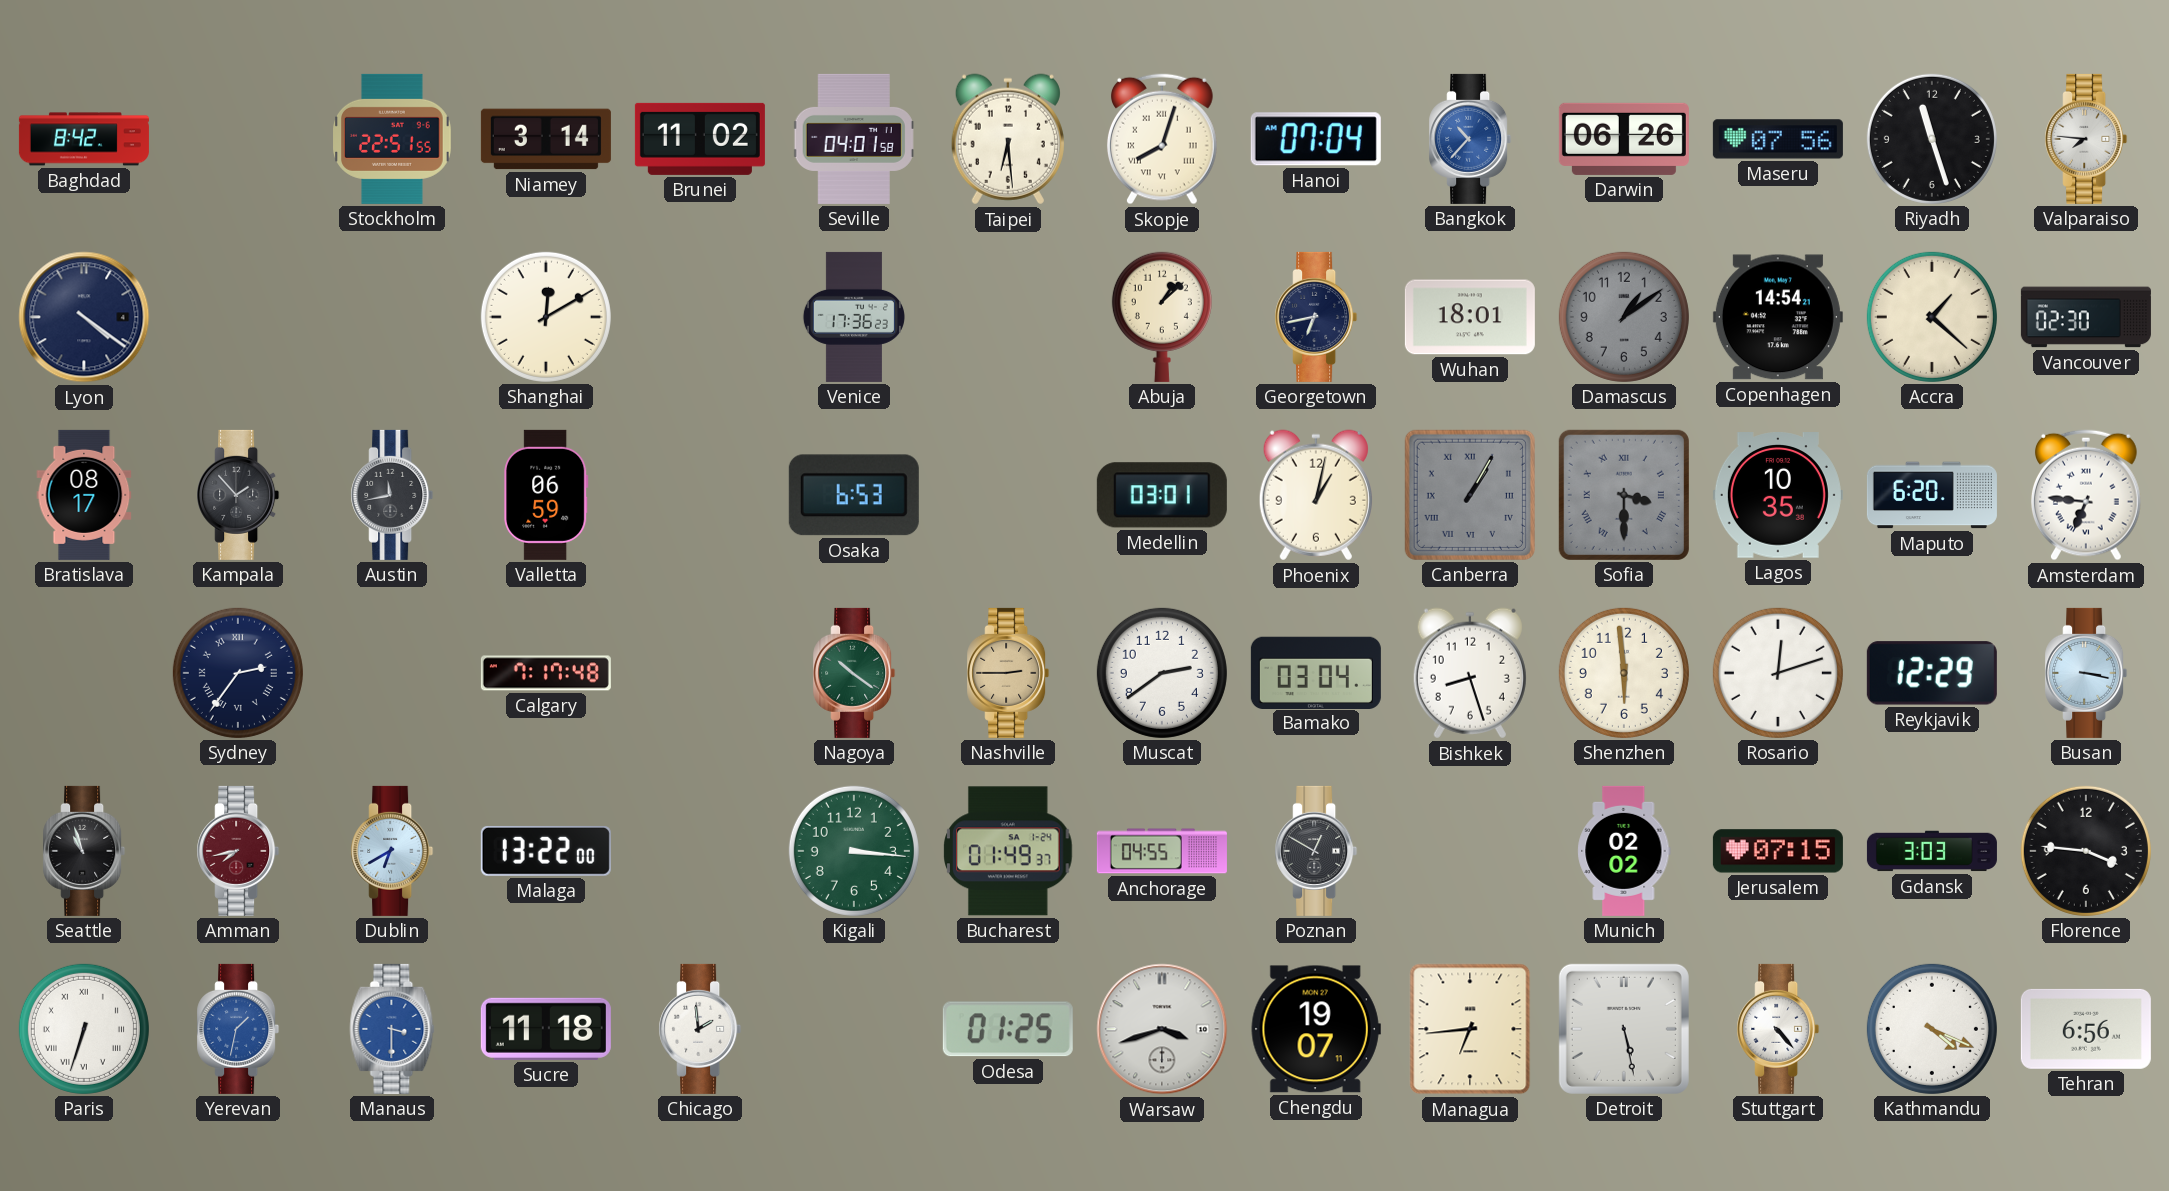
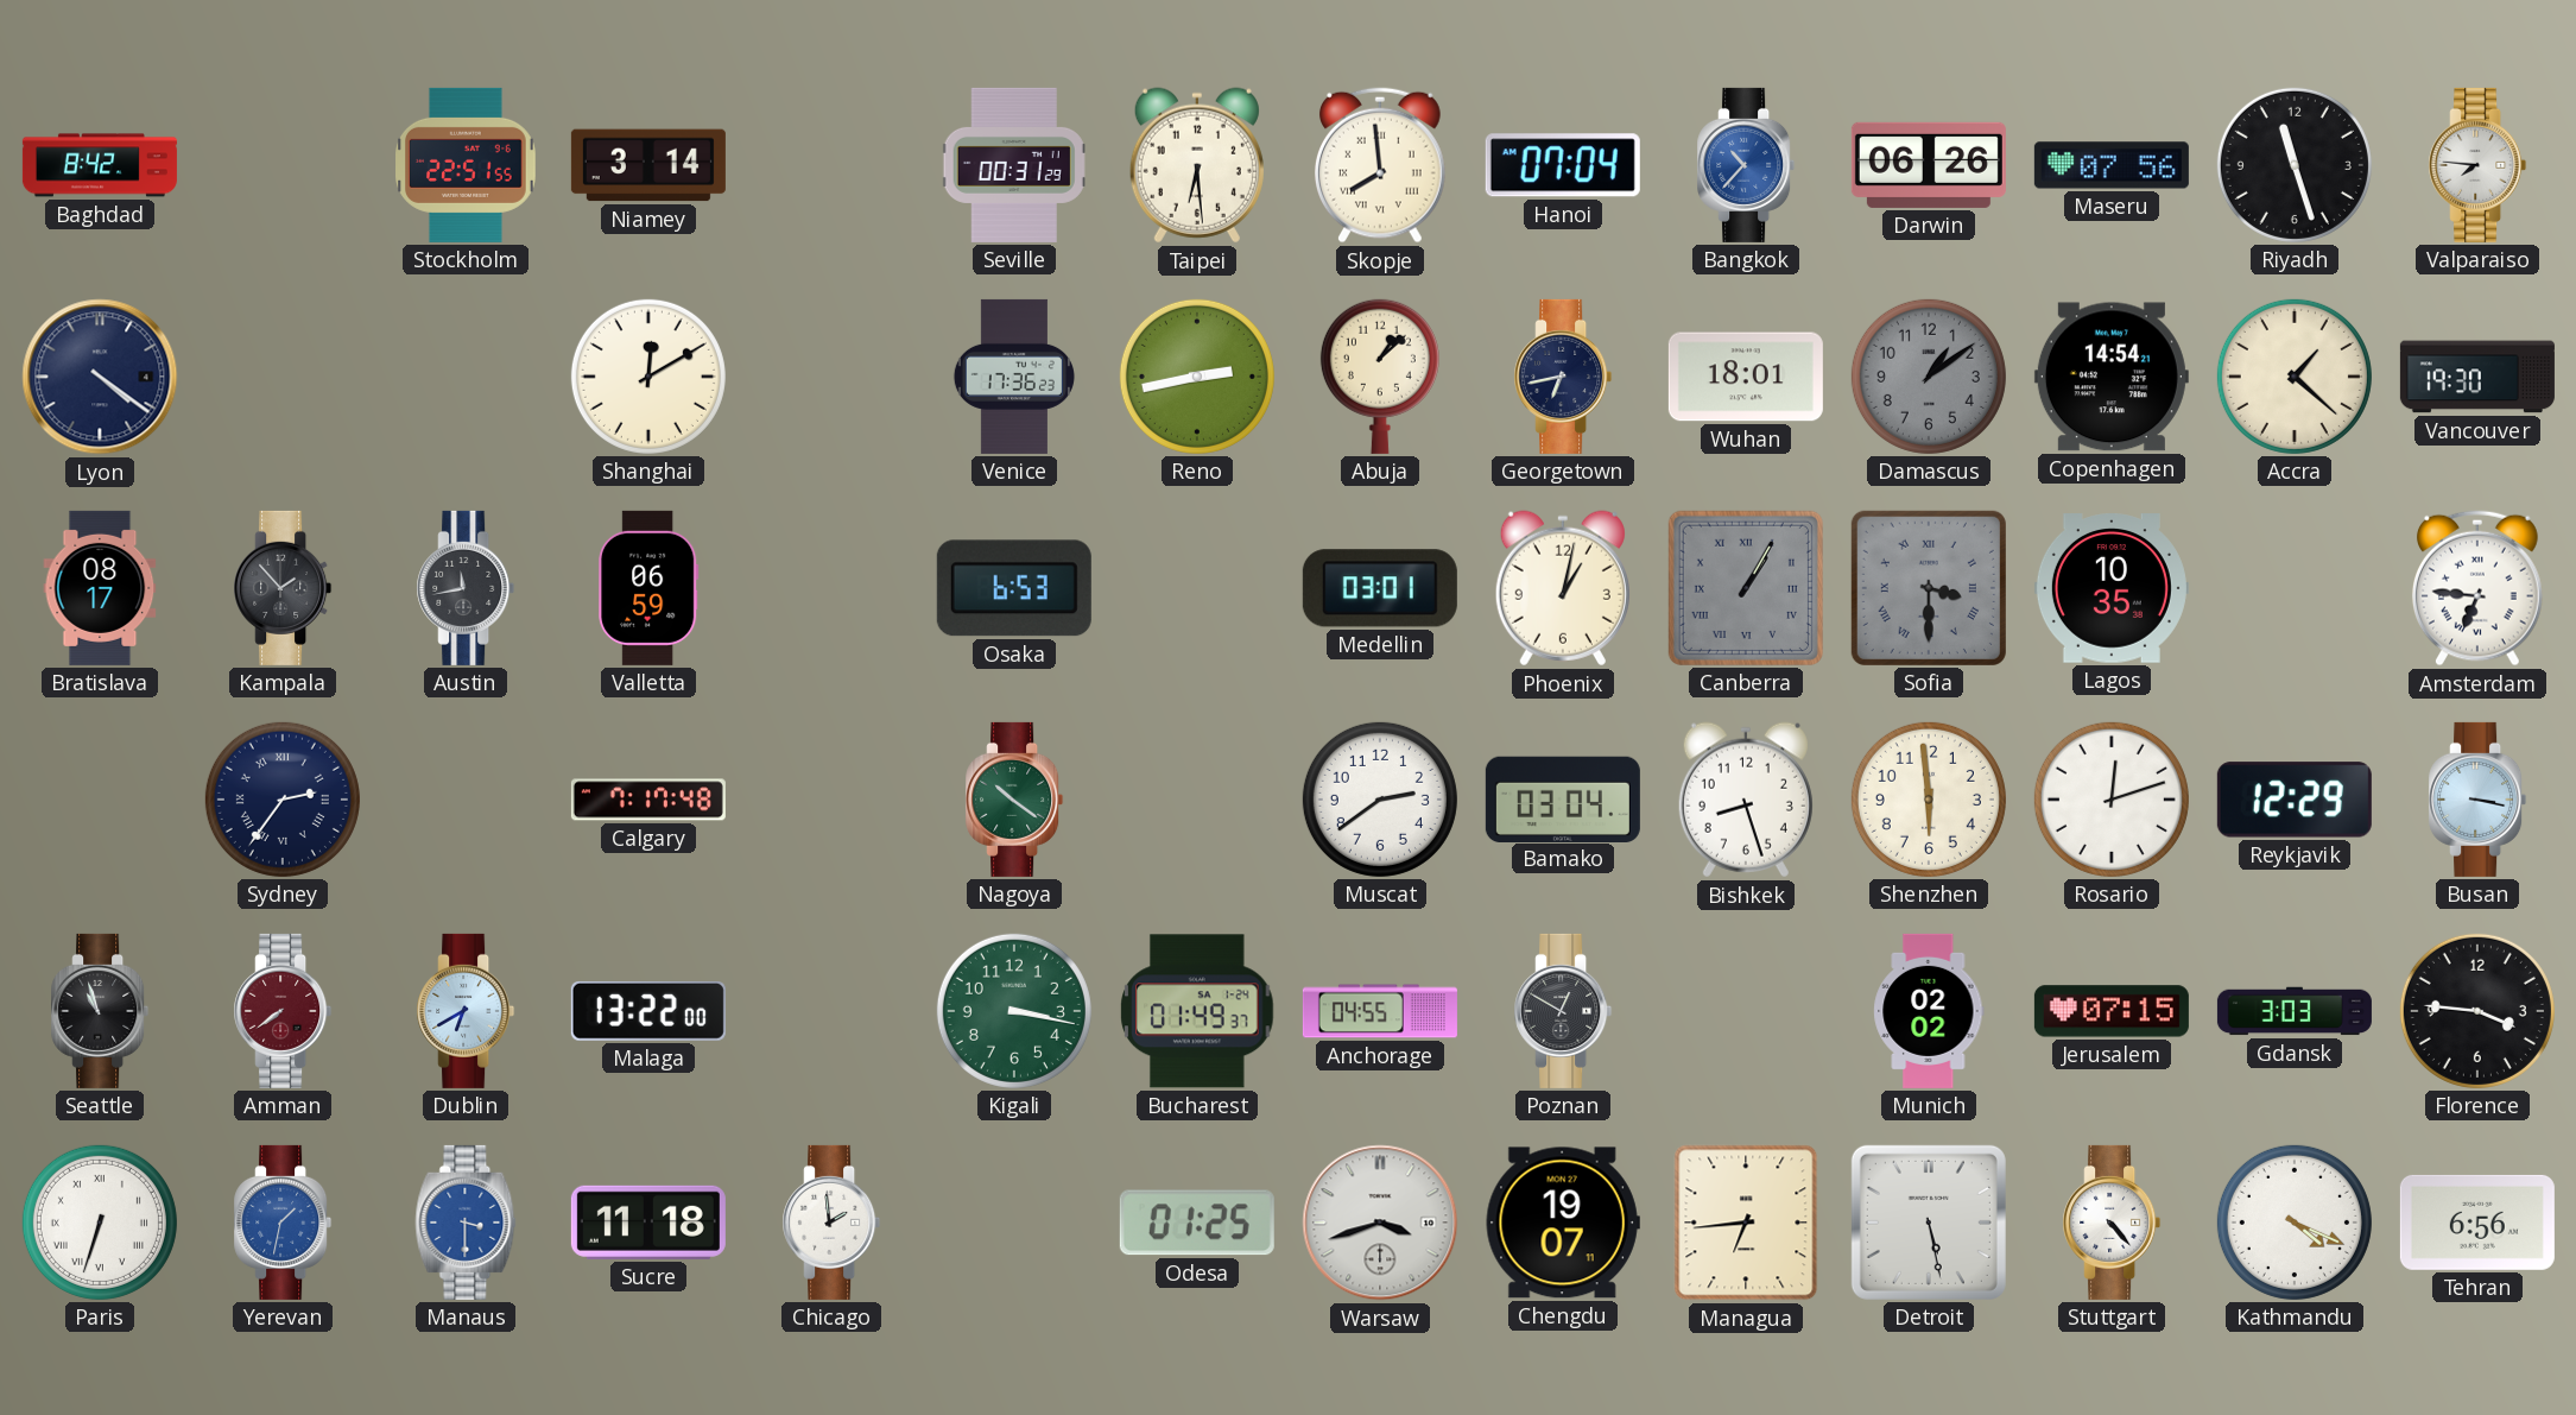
Brunei: 11:02 -> none
Seville: 04:01 -> 00:31
Skopje: 8:03 -> 7:59
Reno: none -> 2:43
Vancouver: 02:30 -> 19:30
Maputo: 6:20 -> none
Nashville: 2:45 -> none
Amman: 7:43 -> 7:39
Kigali: 3:16 -> 3:17
